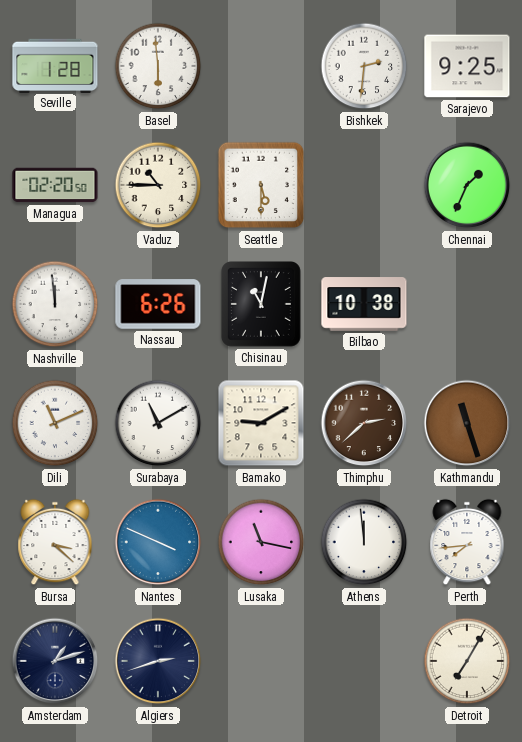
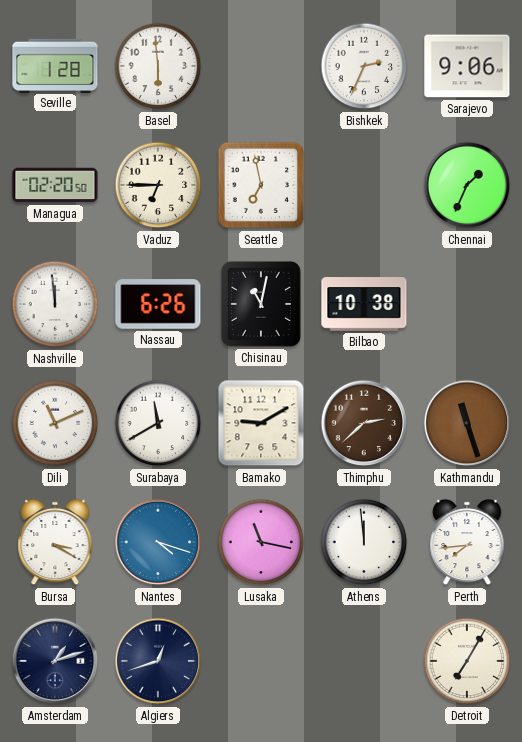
Bishkek: 2:31 -> 2:34
Sarajevo: 9:25 -> 9:06
Vaduz: 10:45 -> 6:45
Seattle: 5:30 -> 6:58
Surabaya: 11:10 -> 11:40
Bursa: 3:22 -> 3:20
Nantes: 3:49 -> 4:18
Algiers: 2:42 -> 12:42
